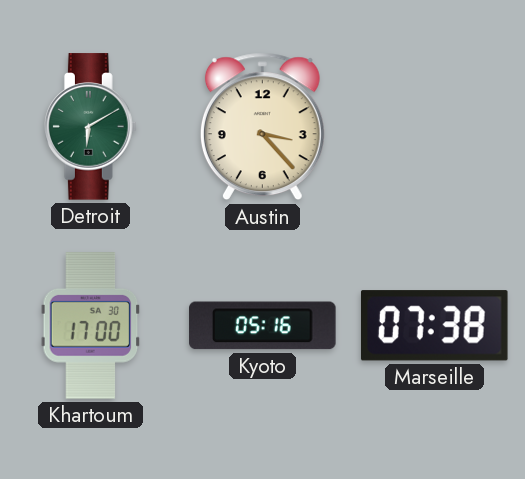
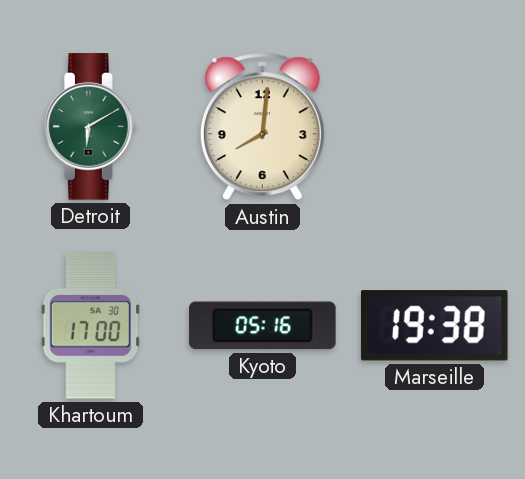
Austin: 3:23 -> 8:01
Marseille: 07:38 -> 19:38
